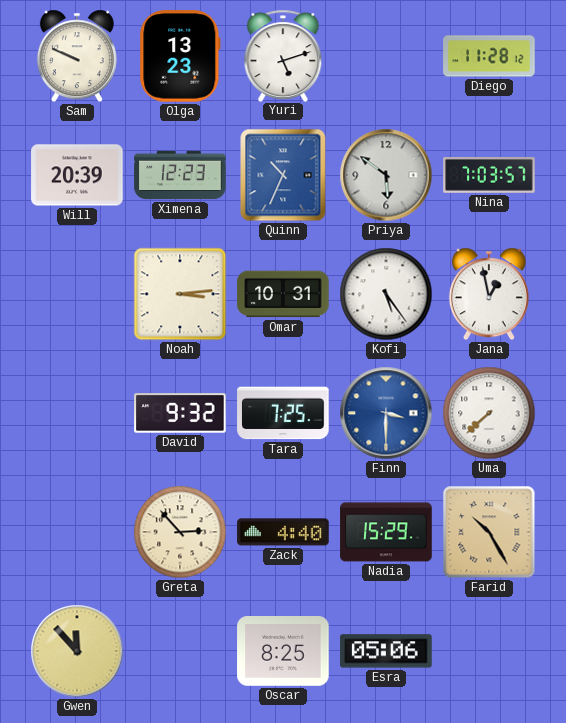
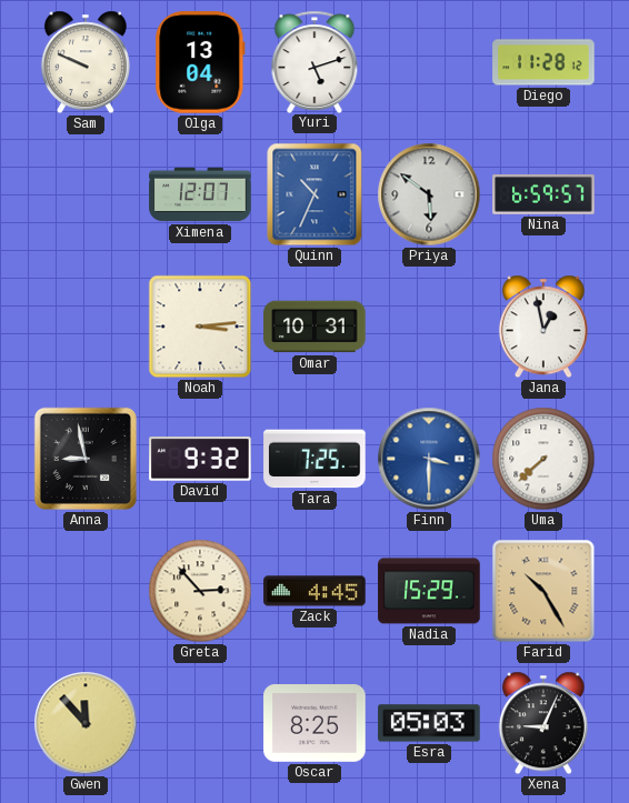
Olga: 13:23 -> 13:04
Will: 20:39 -> none
Ximena: 12:23 -> 12:07
Nina: 7:03 -> 6:59
Kofi: 5:24 -> none
Anna: none -> 8:58
Zack: 4:40 -> 4:45
Esra: 05:06 -> 05:03
Xena: none -> 9:04
